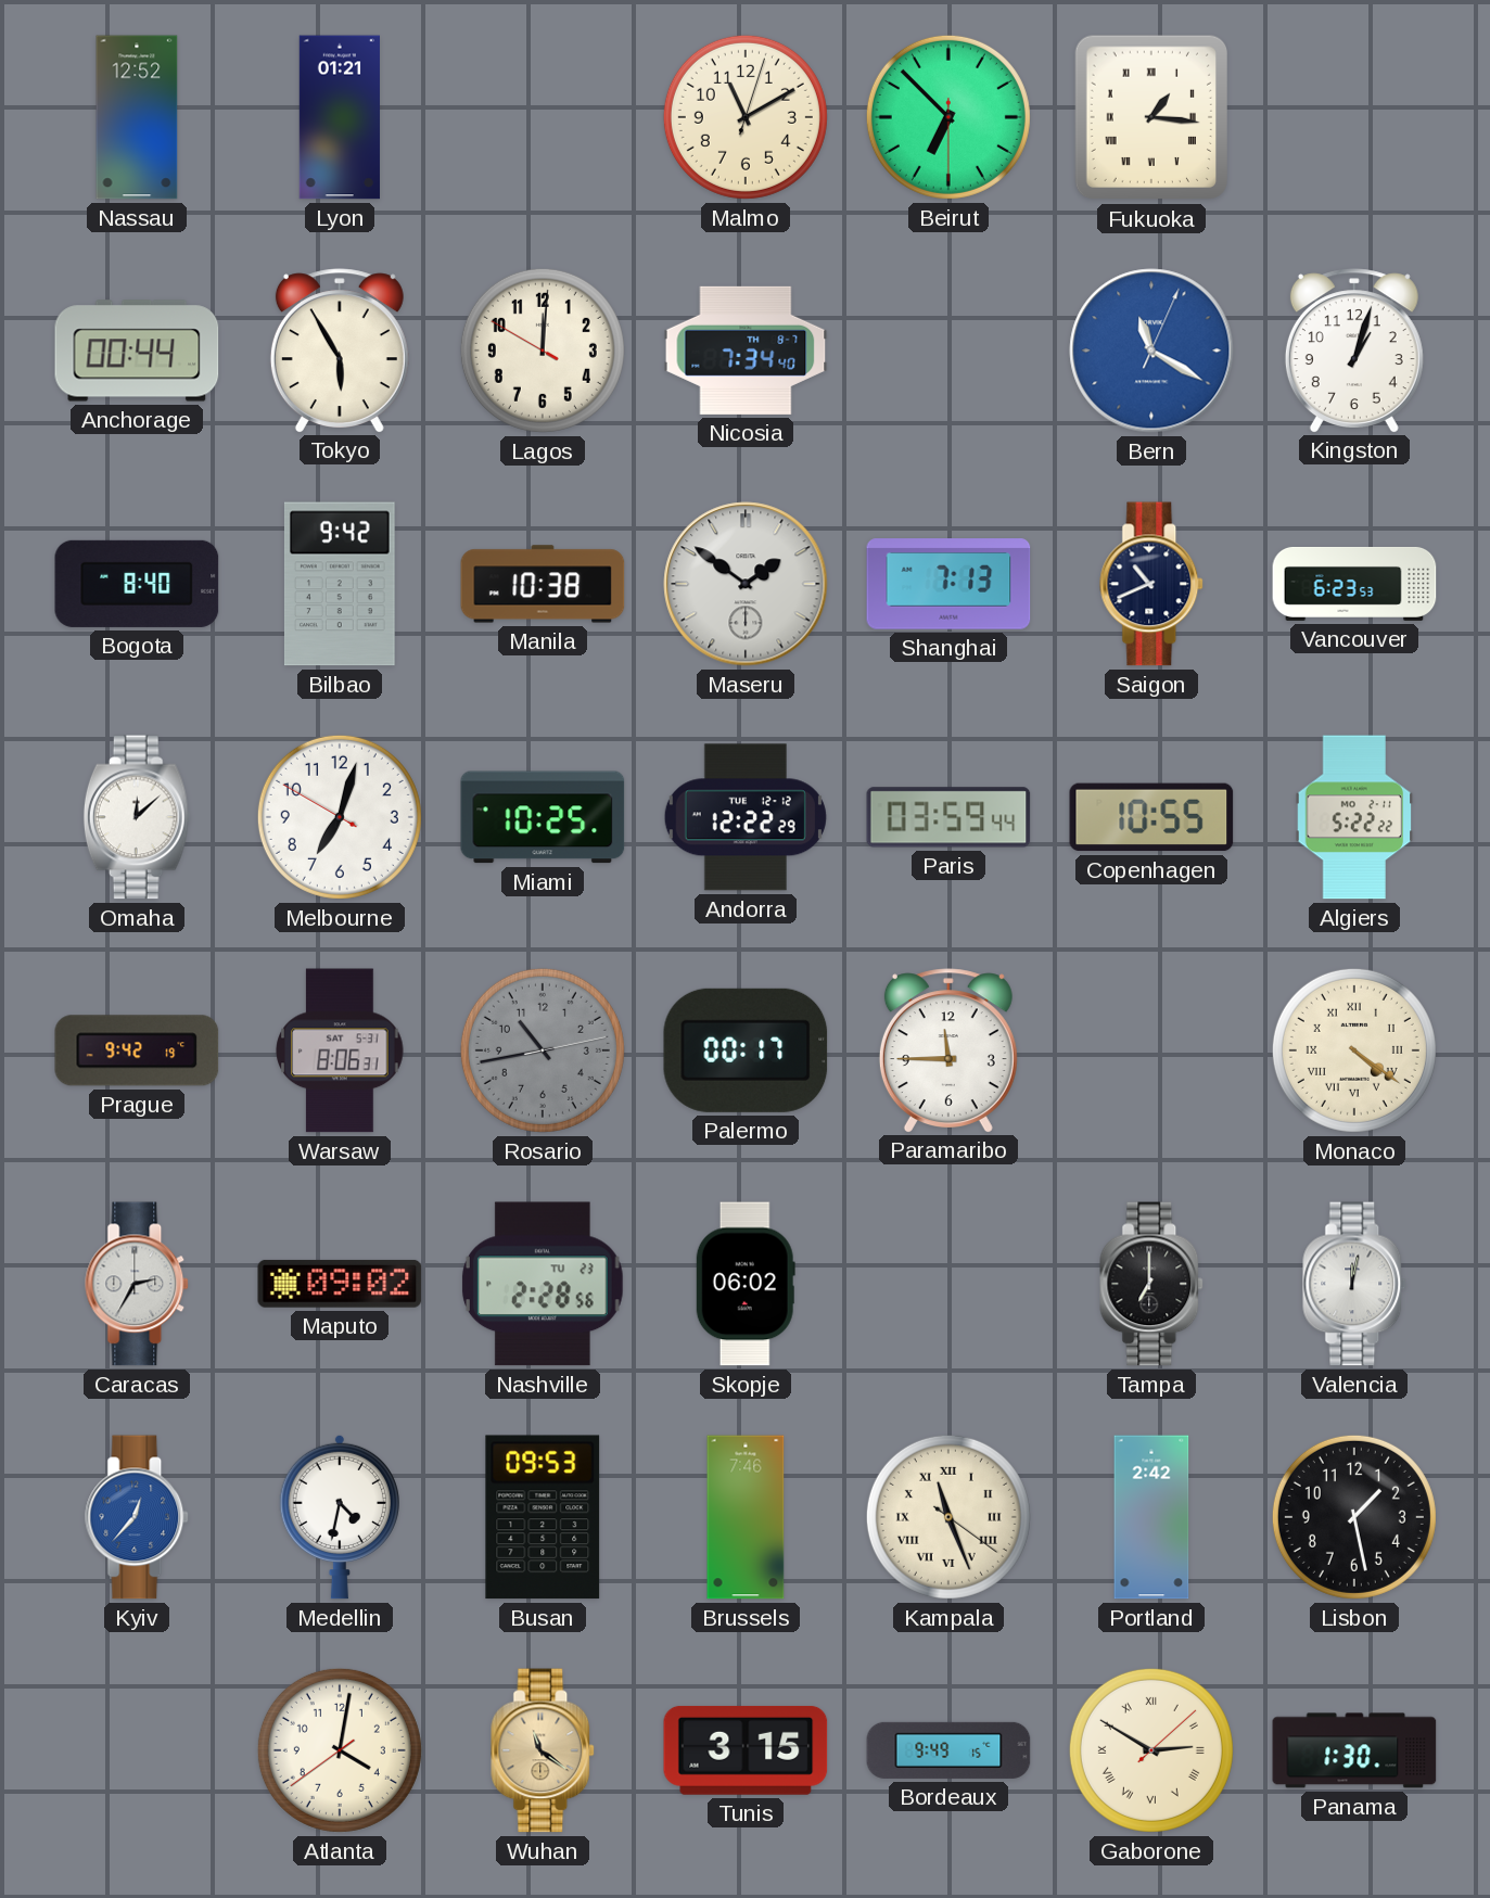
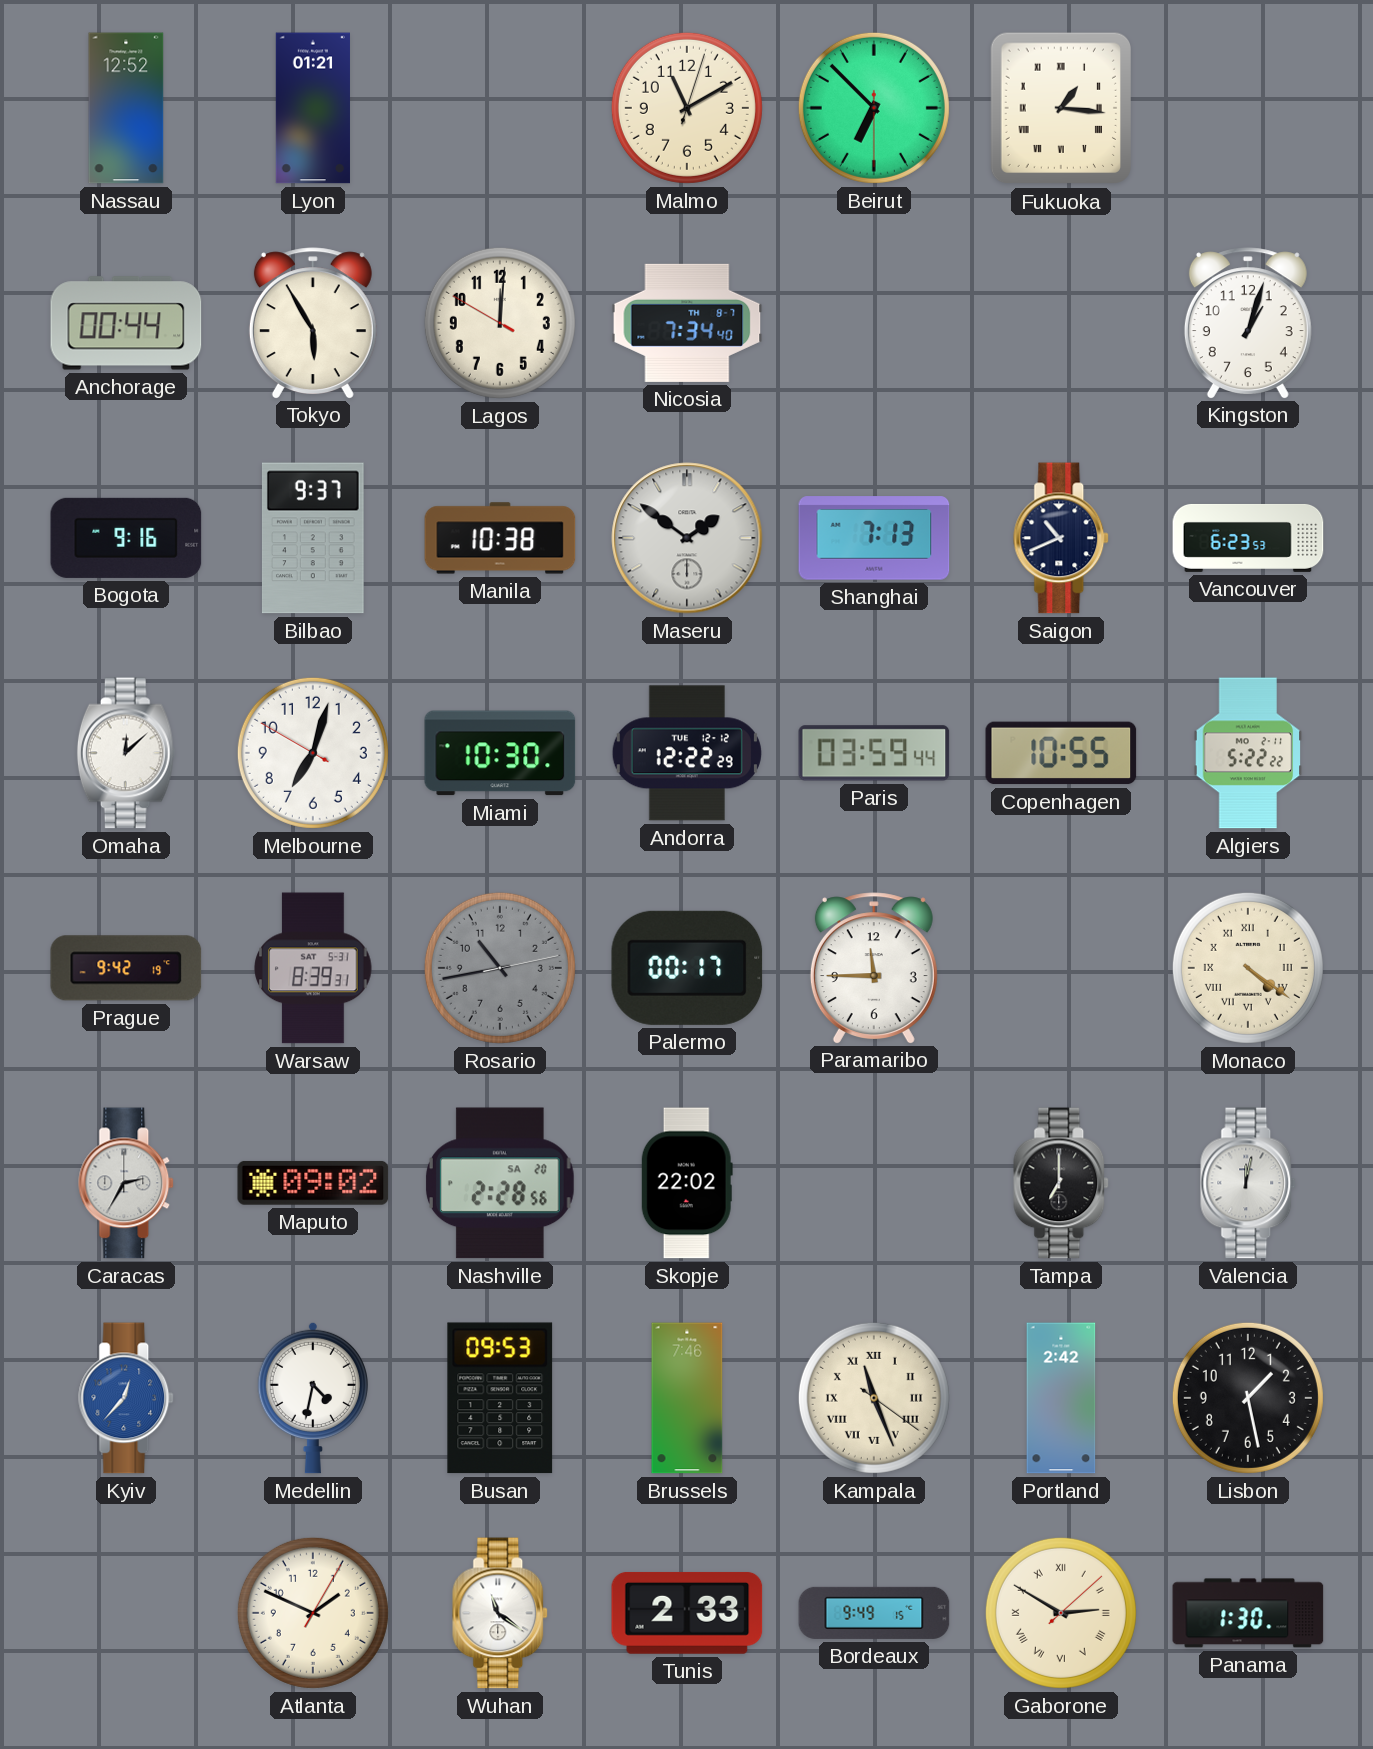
Bern: 11:20 -> none
Bogota: 8:40 -> 9:16
Bilbao: 9:42 -> 9:37
Miami: 10:25 -> 10:30
Warsaw: 8:06 -> 8:39
Nashville date: TU 23 -> SA 20
Skopje: 06:02 -> 22:02
Atlanta: 4:01 -> 1:49
Wuhan dial: champagne -> white
Tunis: 3:15 -> 2:33
